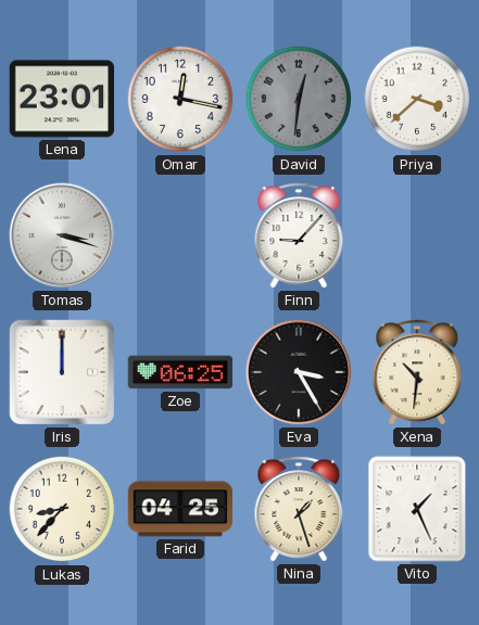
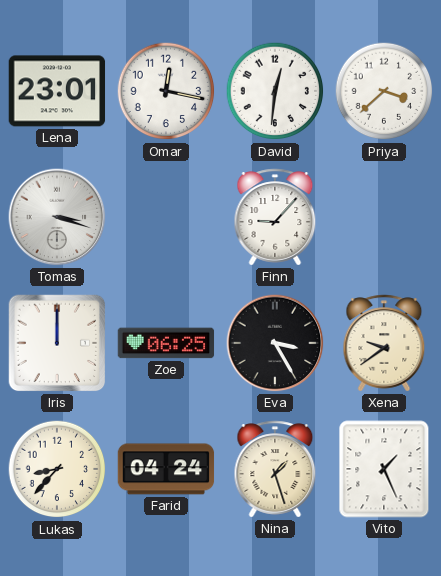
David dial: grey -> white
Xena: 10:31 -> 9:39
Farid: 04:25 -> 04:24
